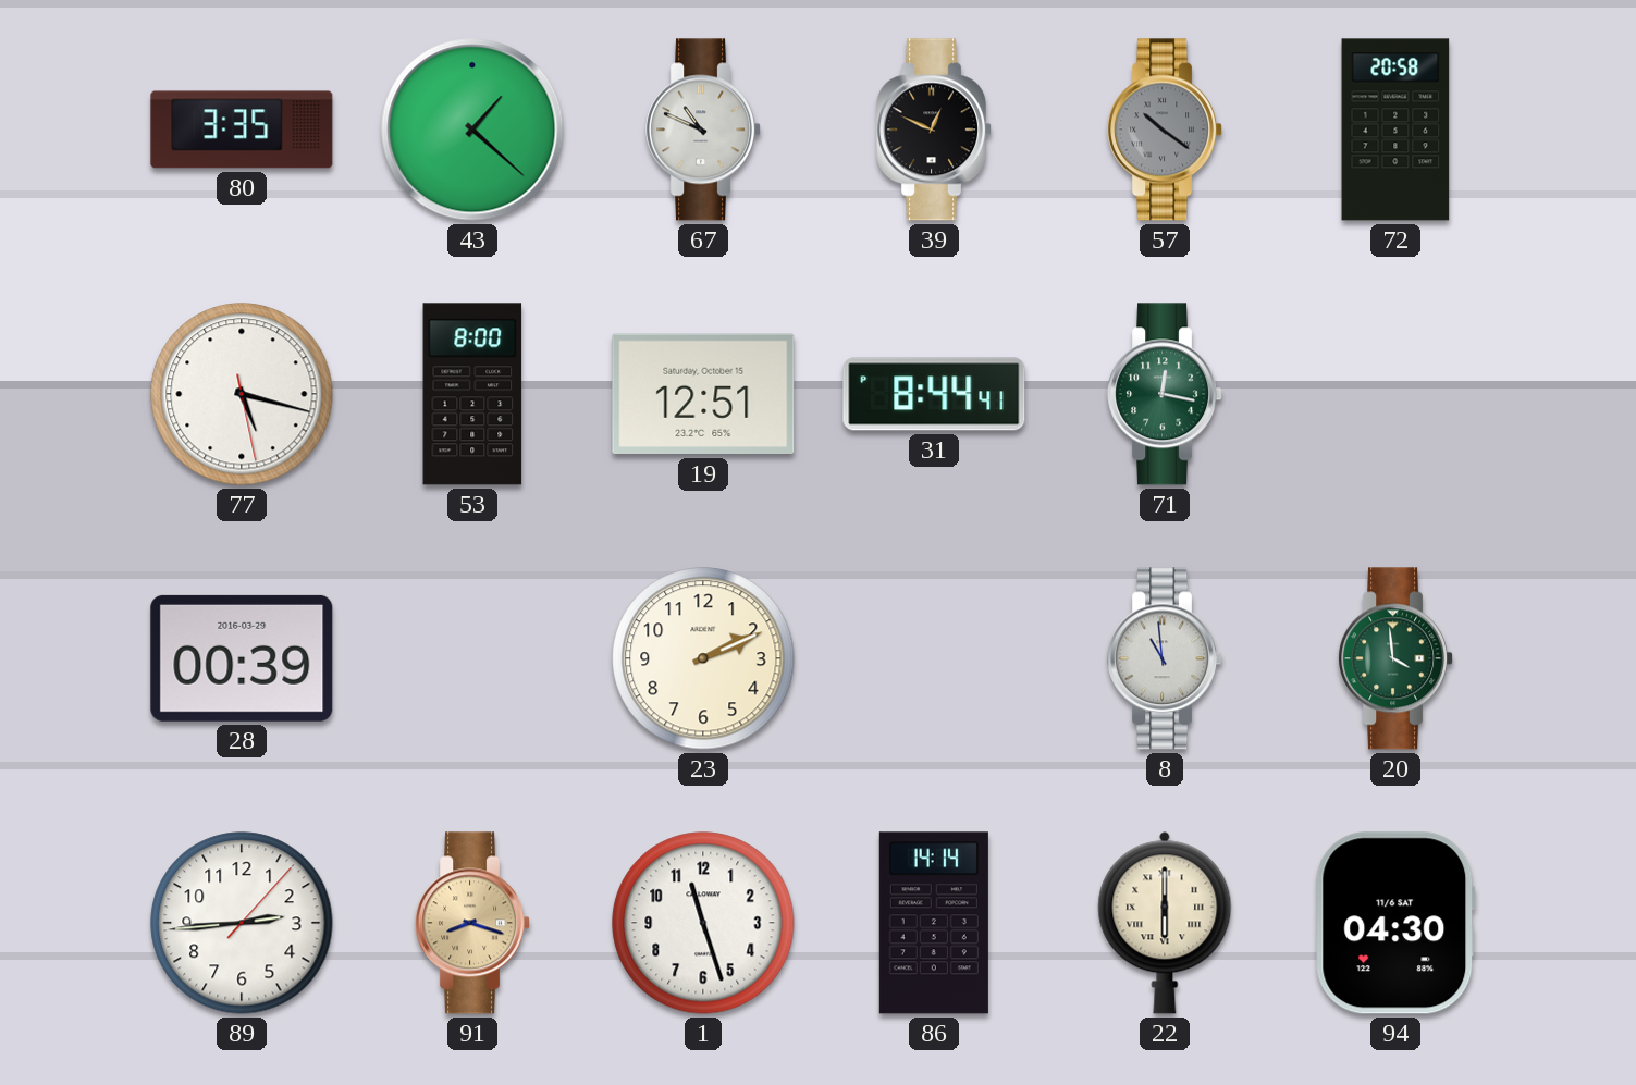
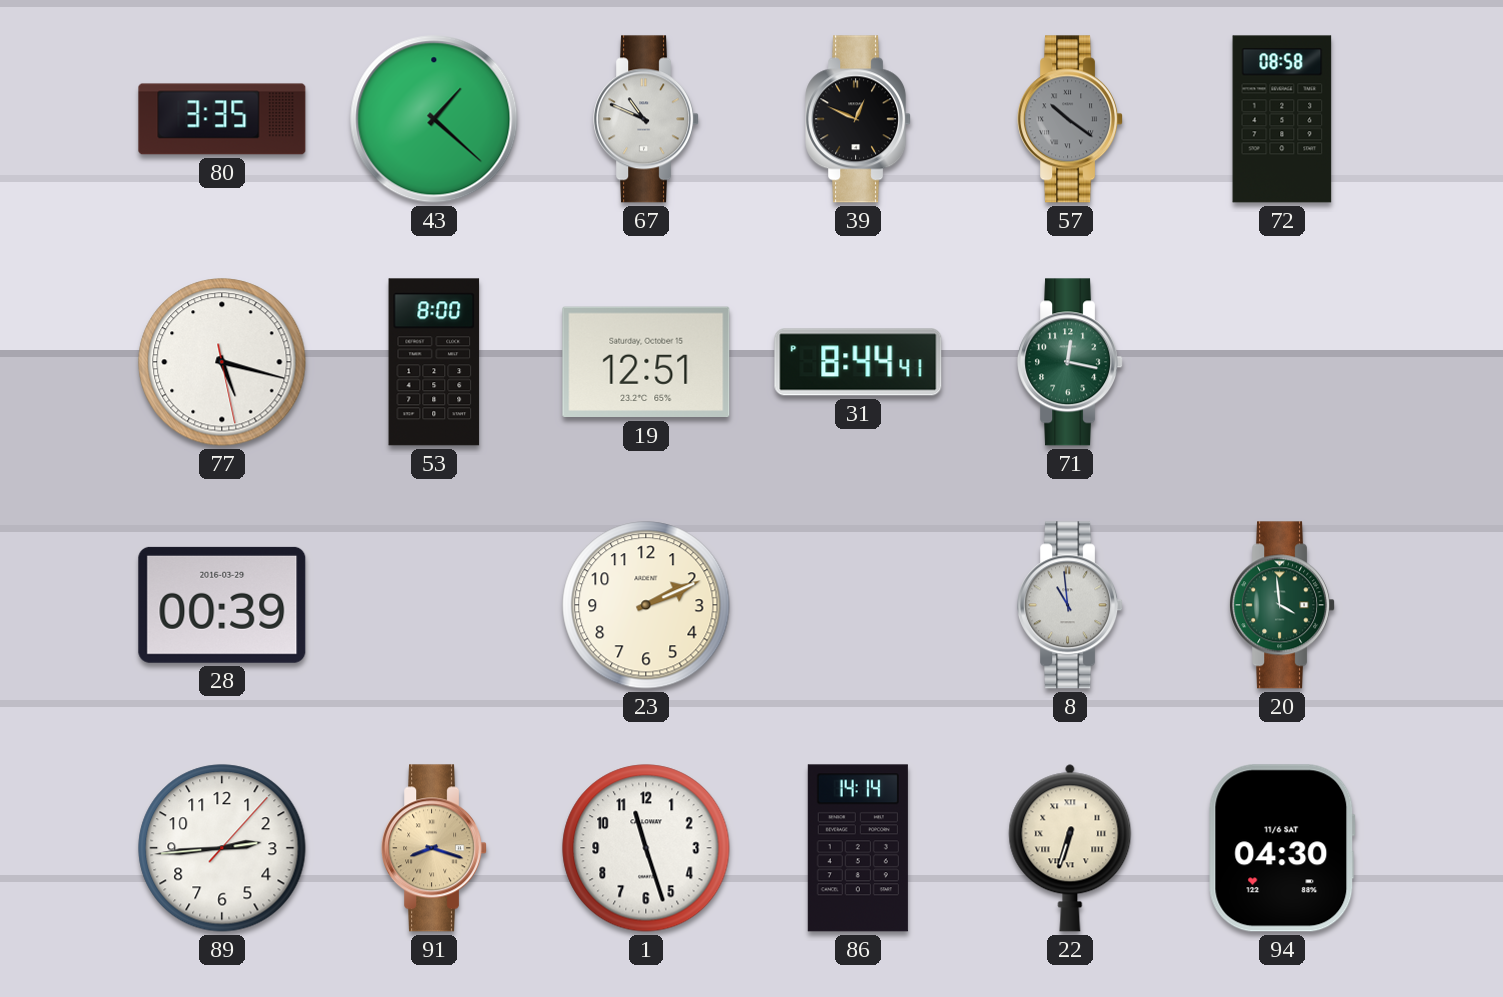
72: 20:58 -> 08:58
22: 6:00 -> 6:33
